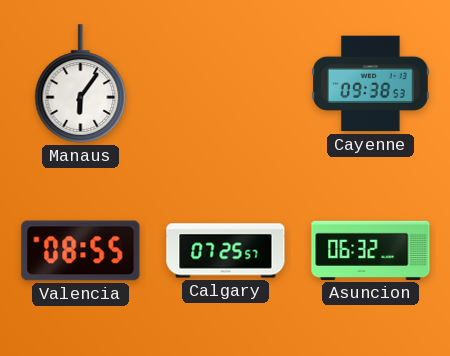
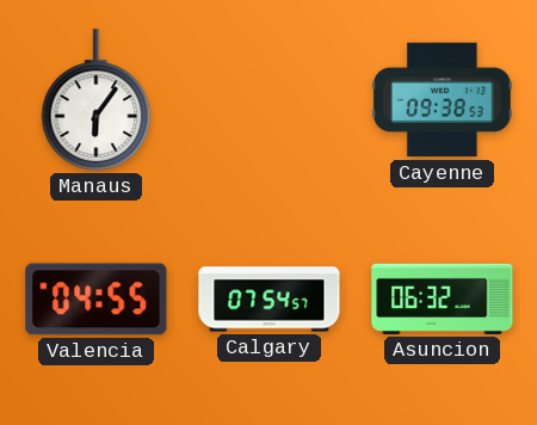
Valencia: 08:55 -> 04:55
Calgary: 07:25 -> 07:54
